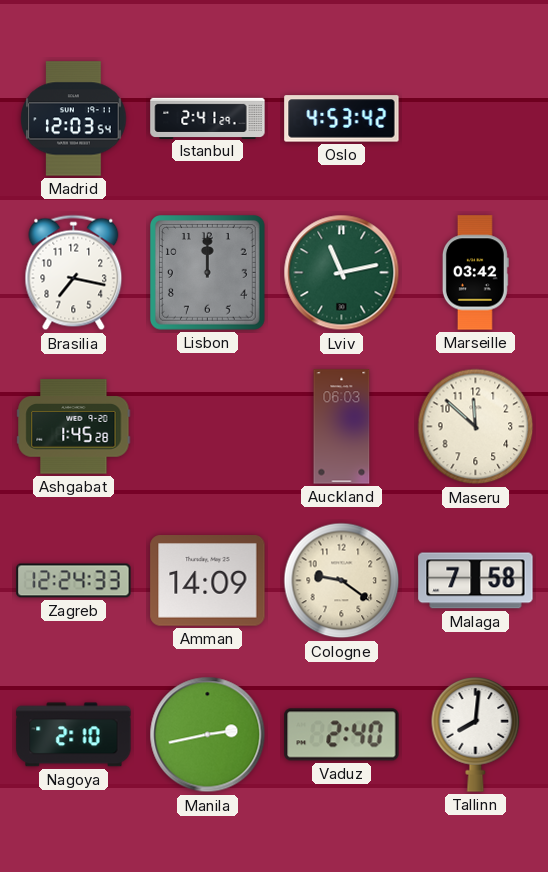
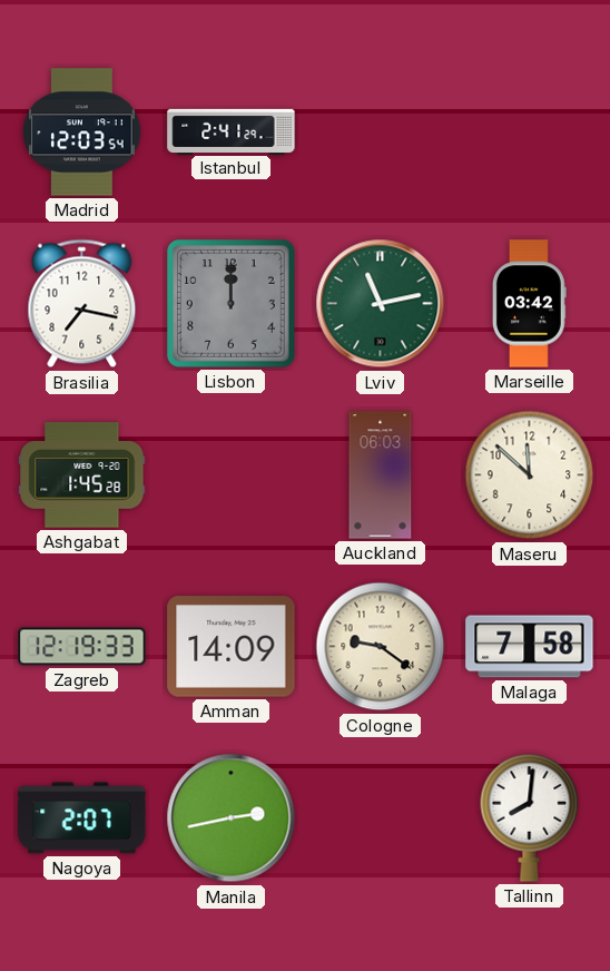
Oslo: 4:53 -> none
Zagreb: 12:24 -> 12:19
Nagoya: 2:10 -> 2:07
Vaduz: 2:40 -> none
